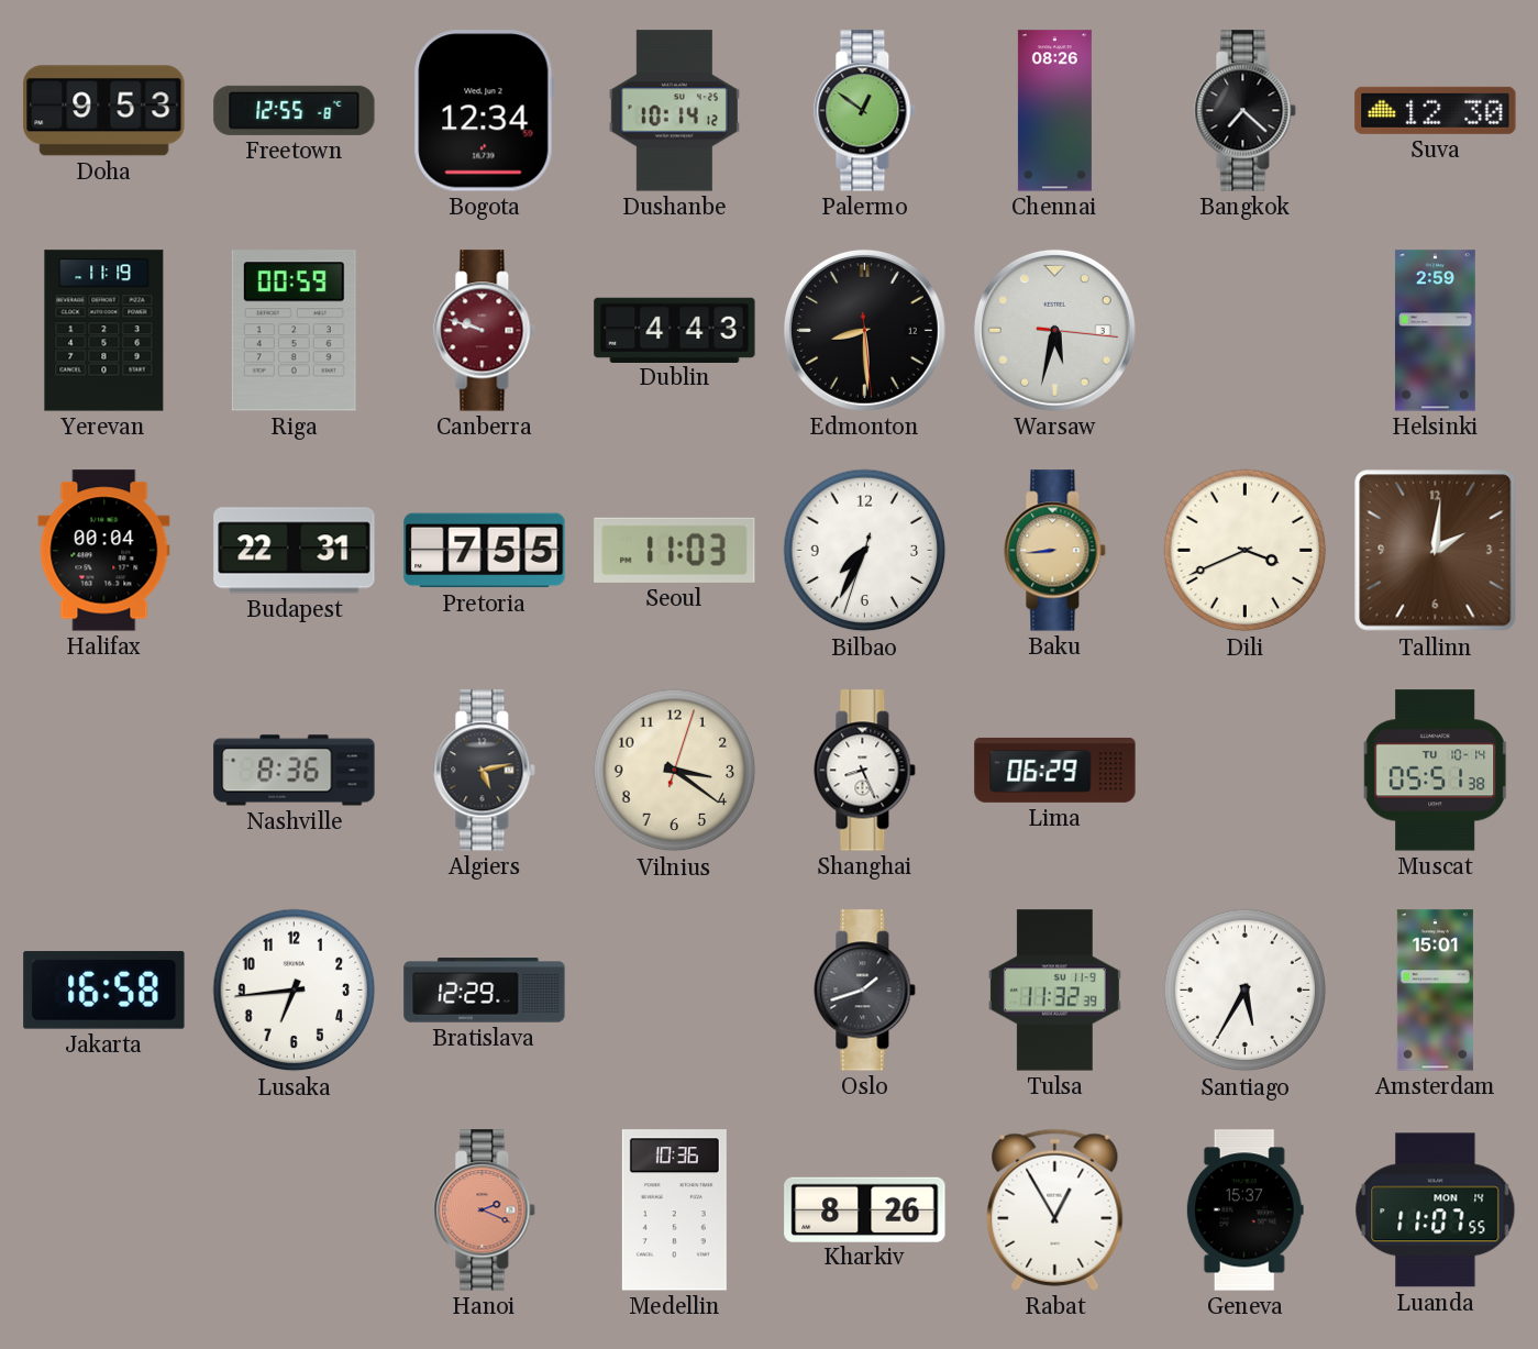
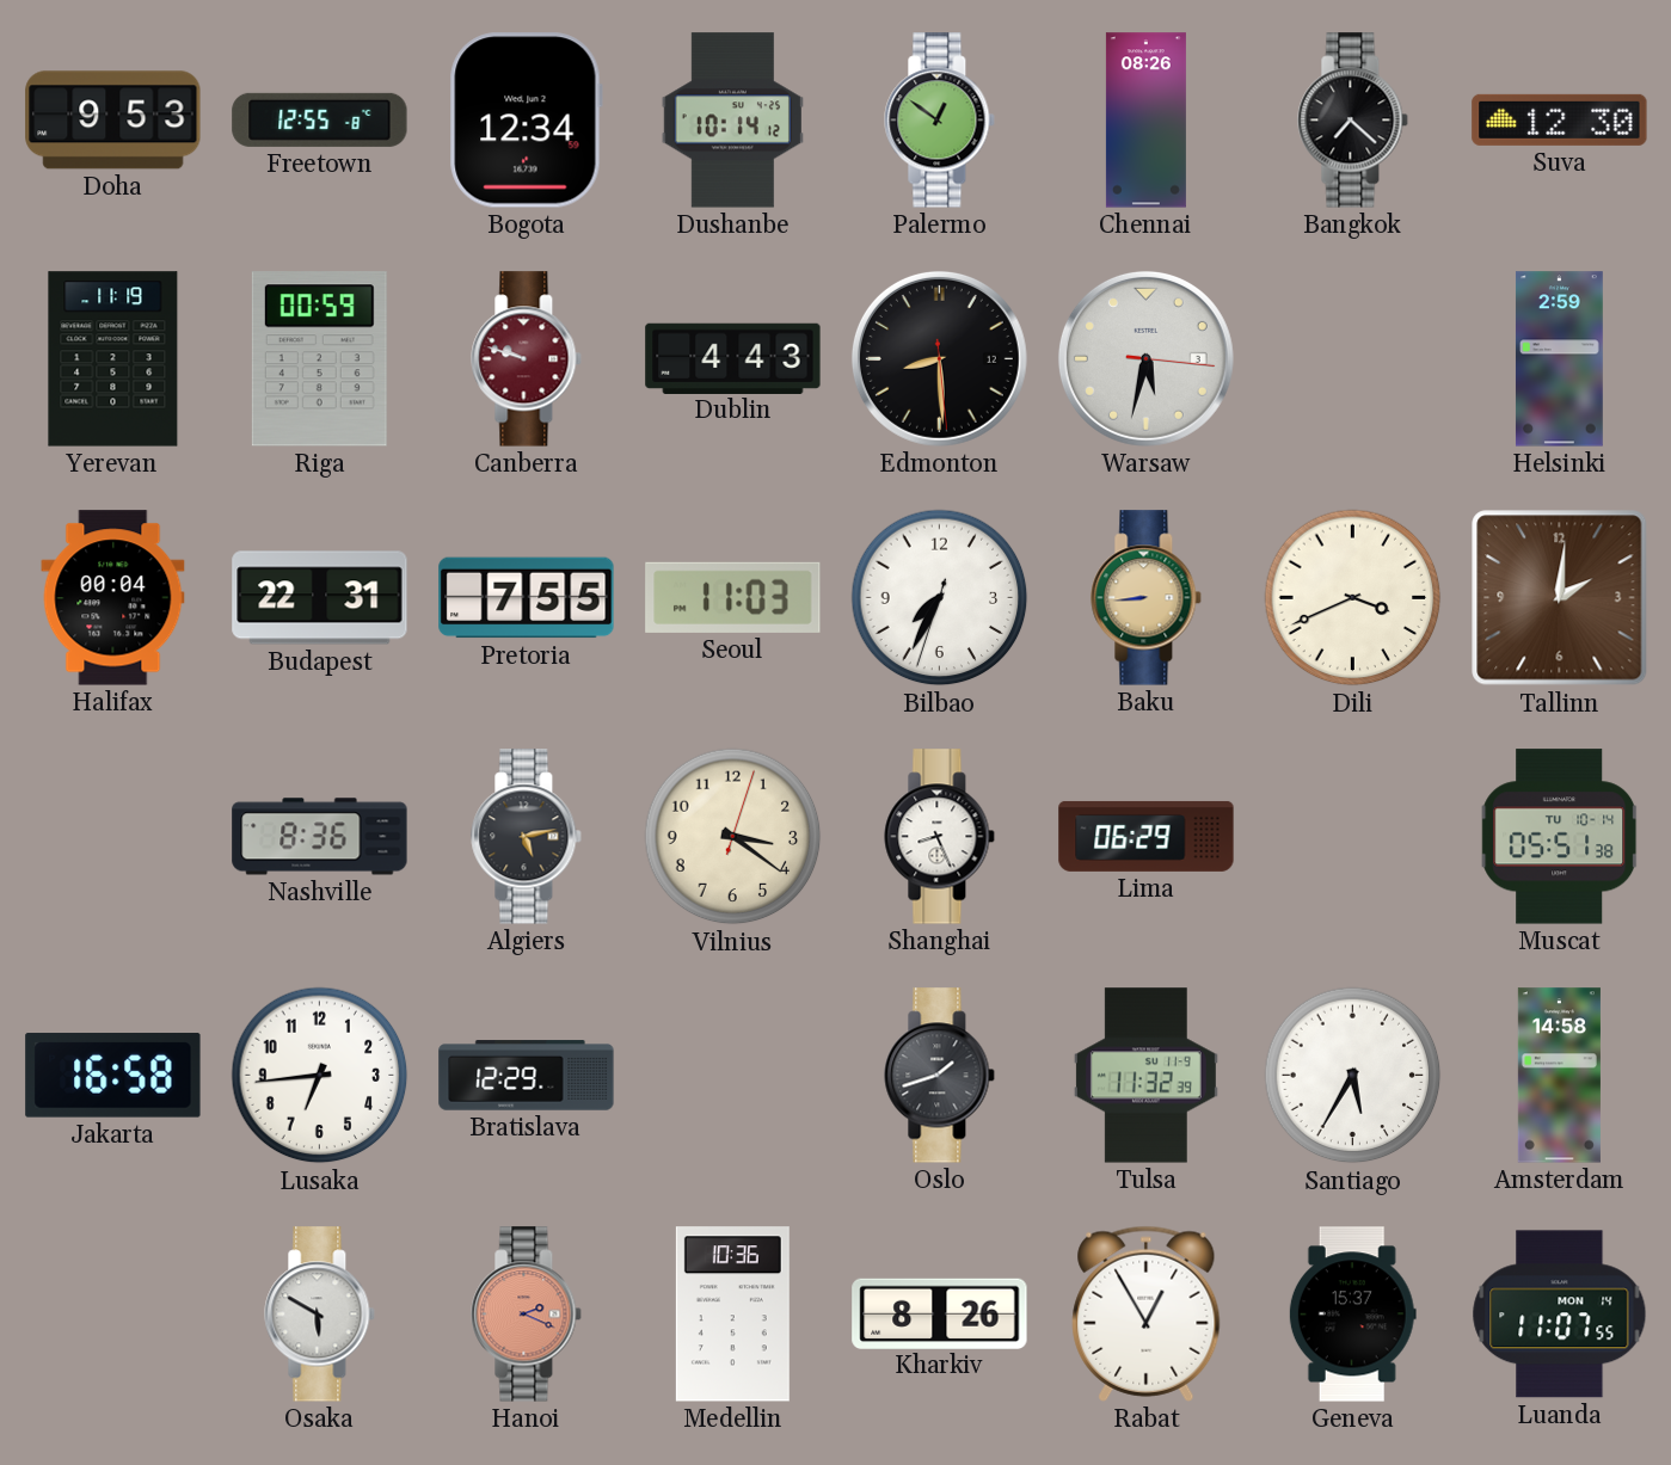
Amsterdam: 15:01 -> 14:58
Osaka: none -> 5:50
